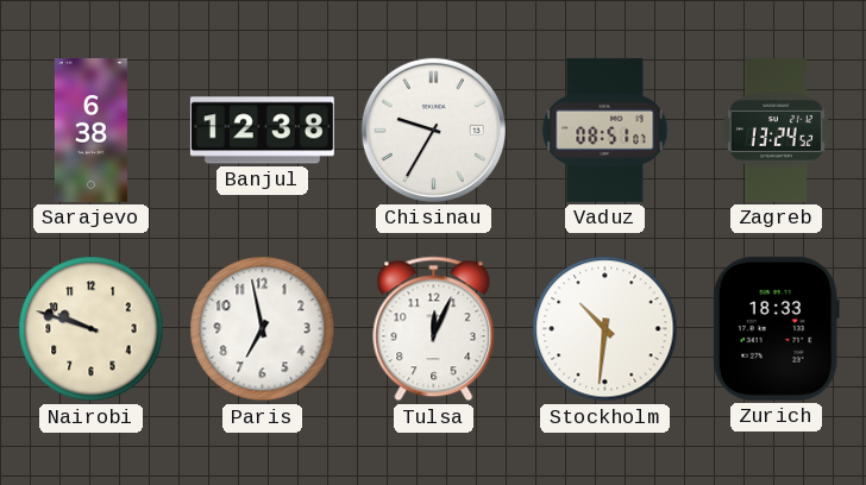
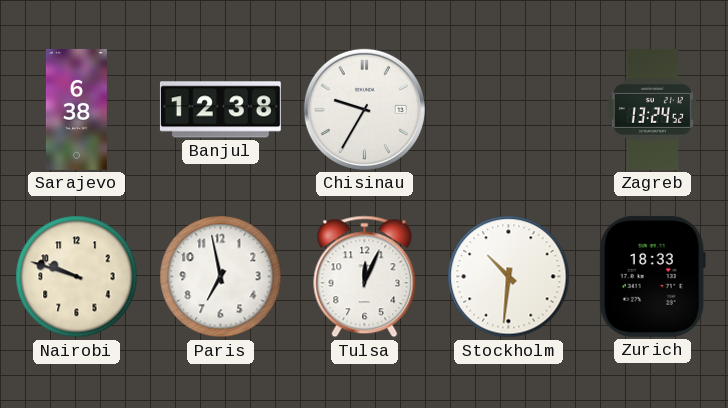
Vaduz: 08:51 -> none
